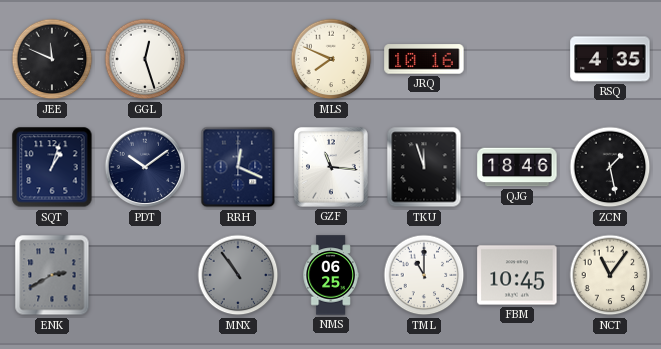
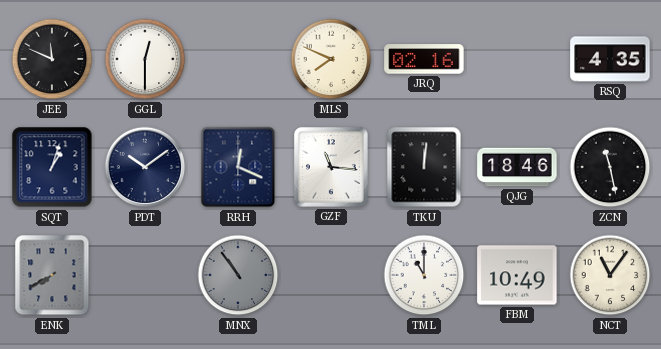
GGL: 12:27 -> 12:30
JRQ: 10:16 -> 02:16
TKU: 11:57 -> 12:01
ZCN: 1:28 -> 11:28
ENK: 2:40 -> 7:40
NMS: 06:25 -> none
FBM: 10:45 -> 10:49
